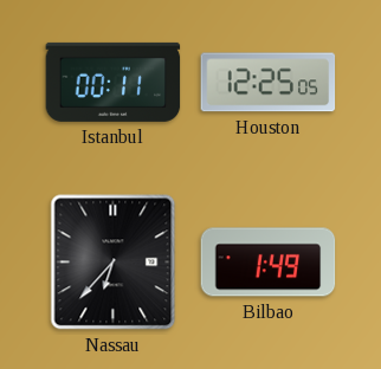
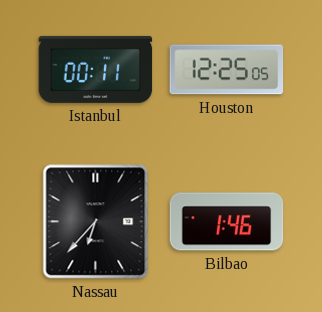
Bilbao: 1:49 -> 1:46
